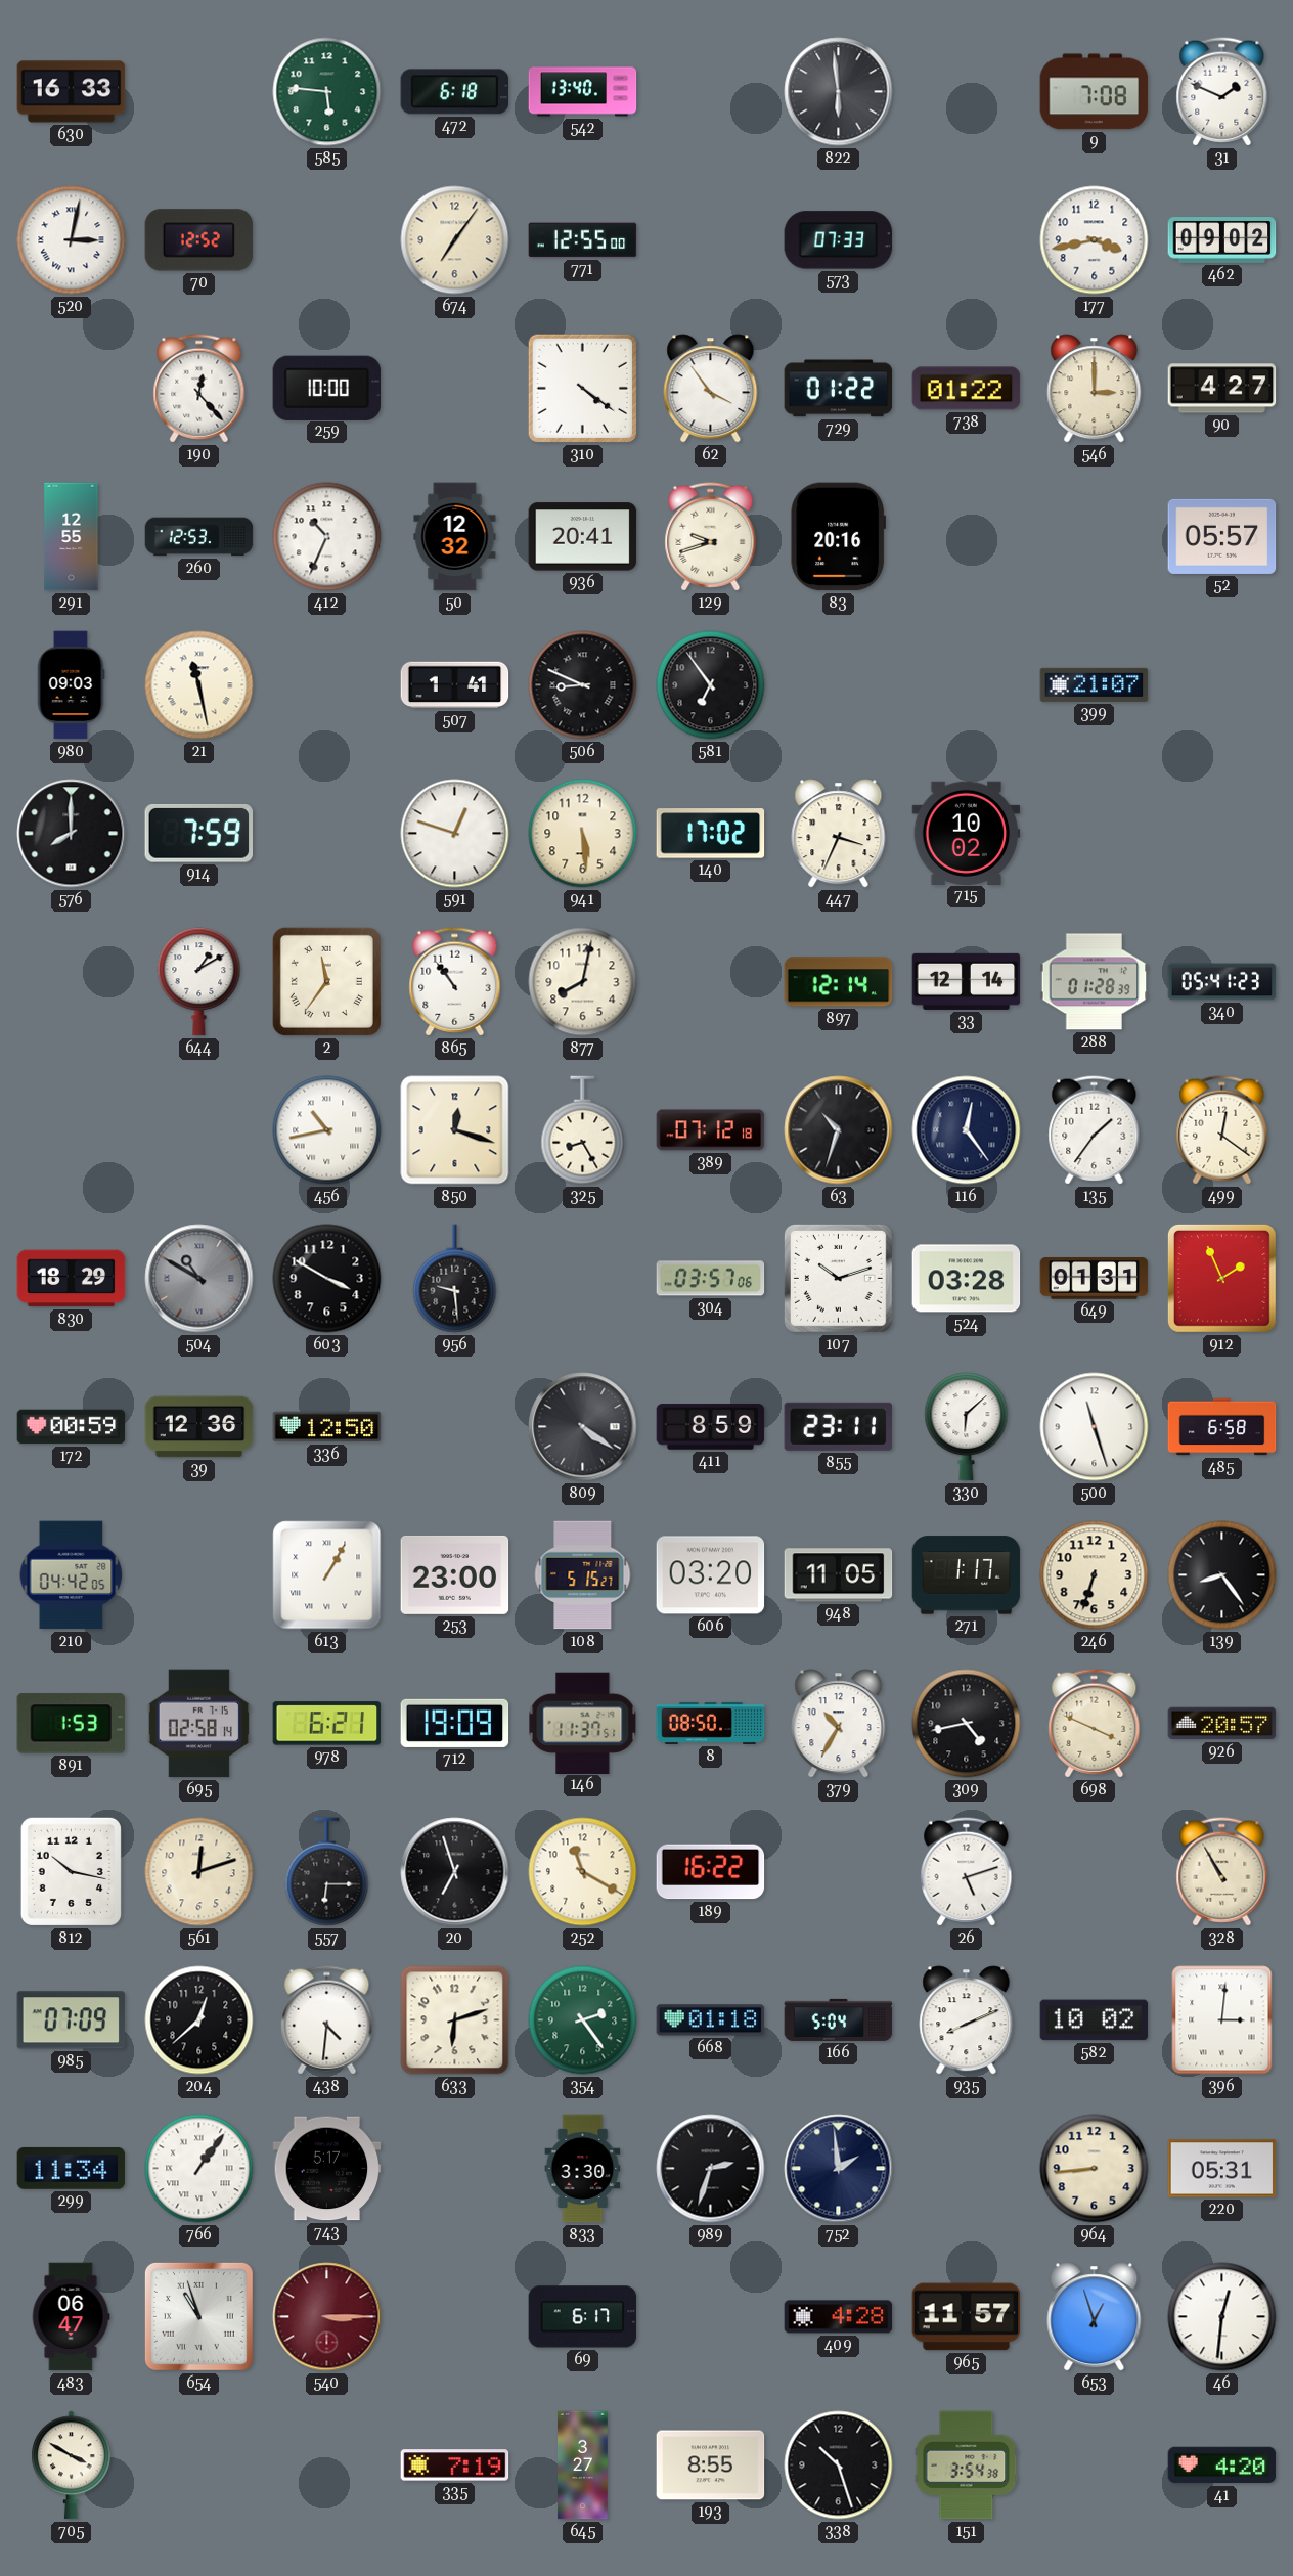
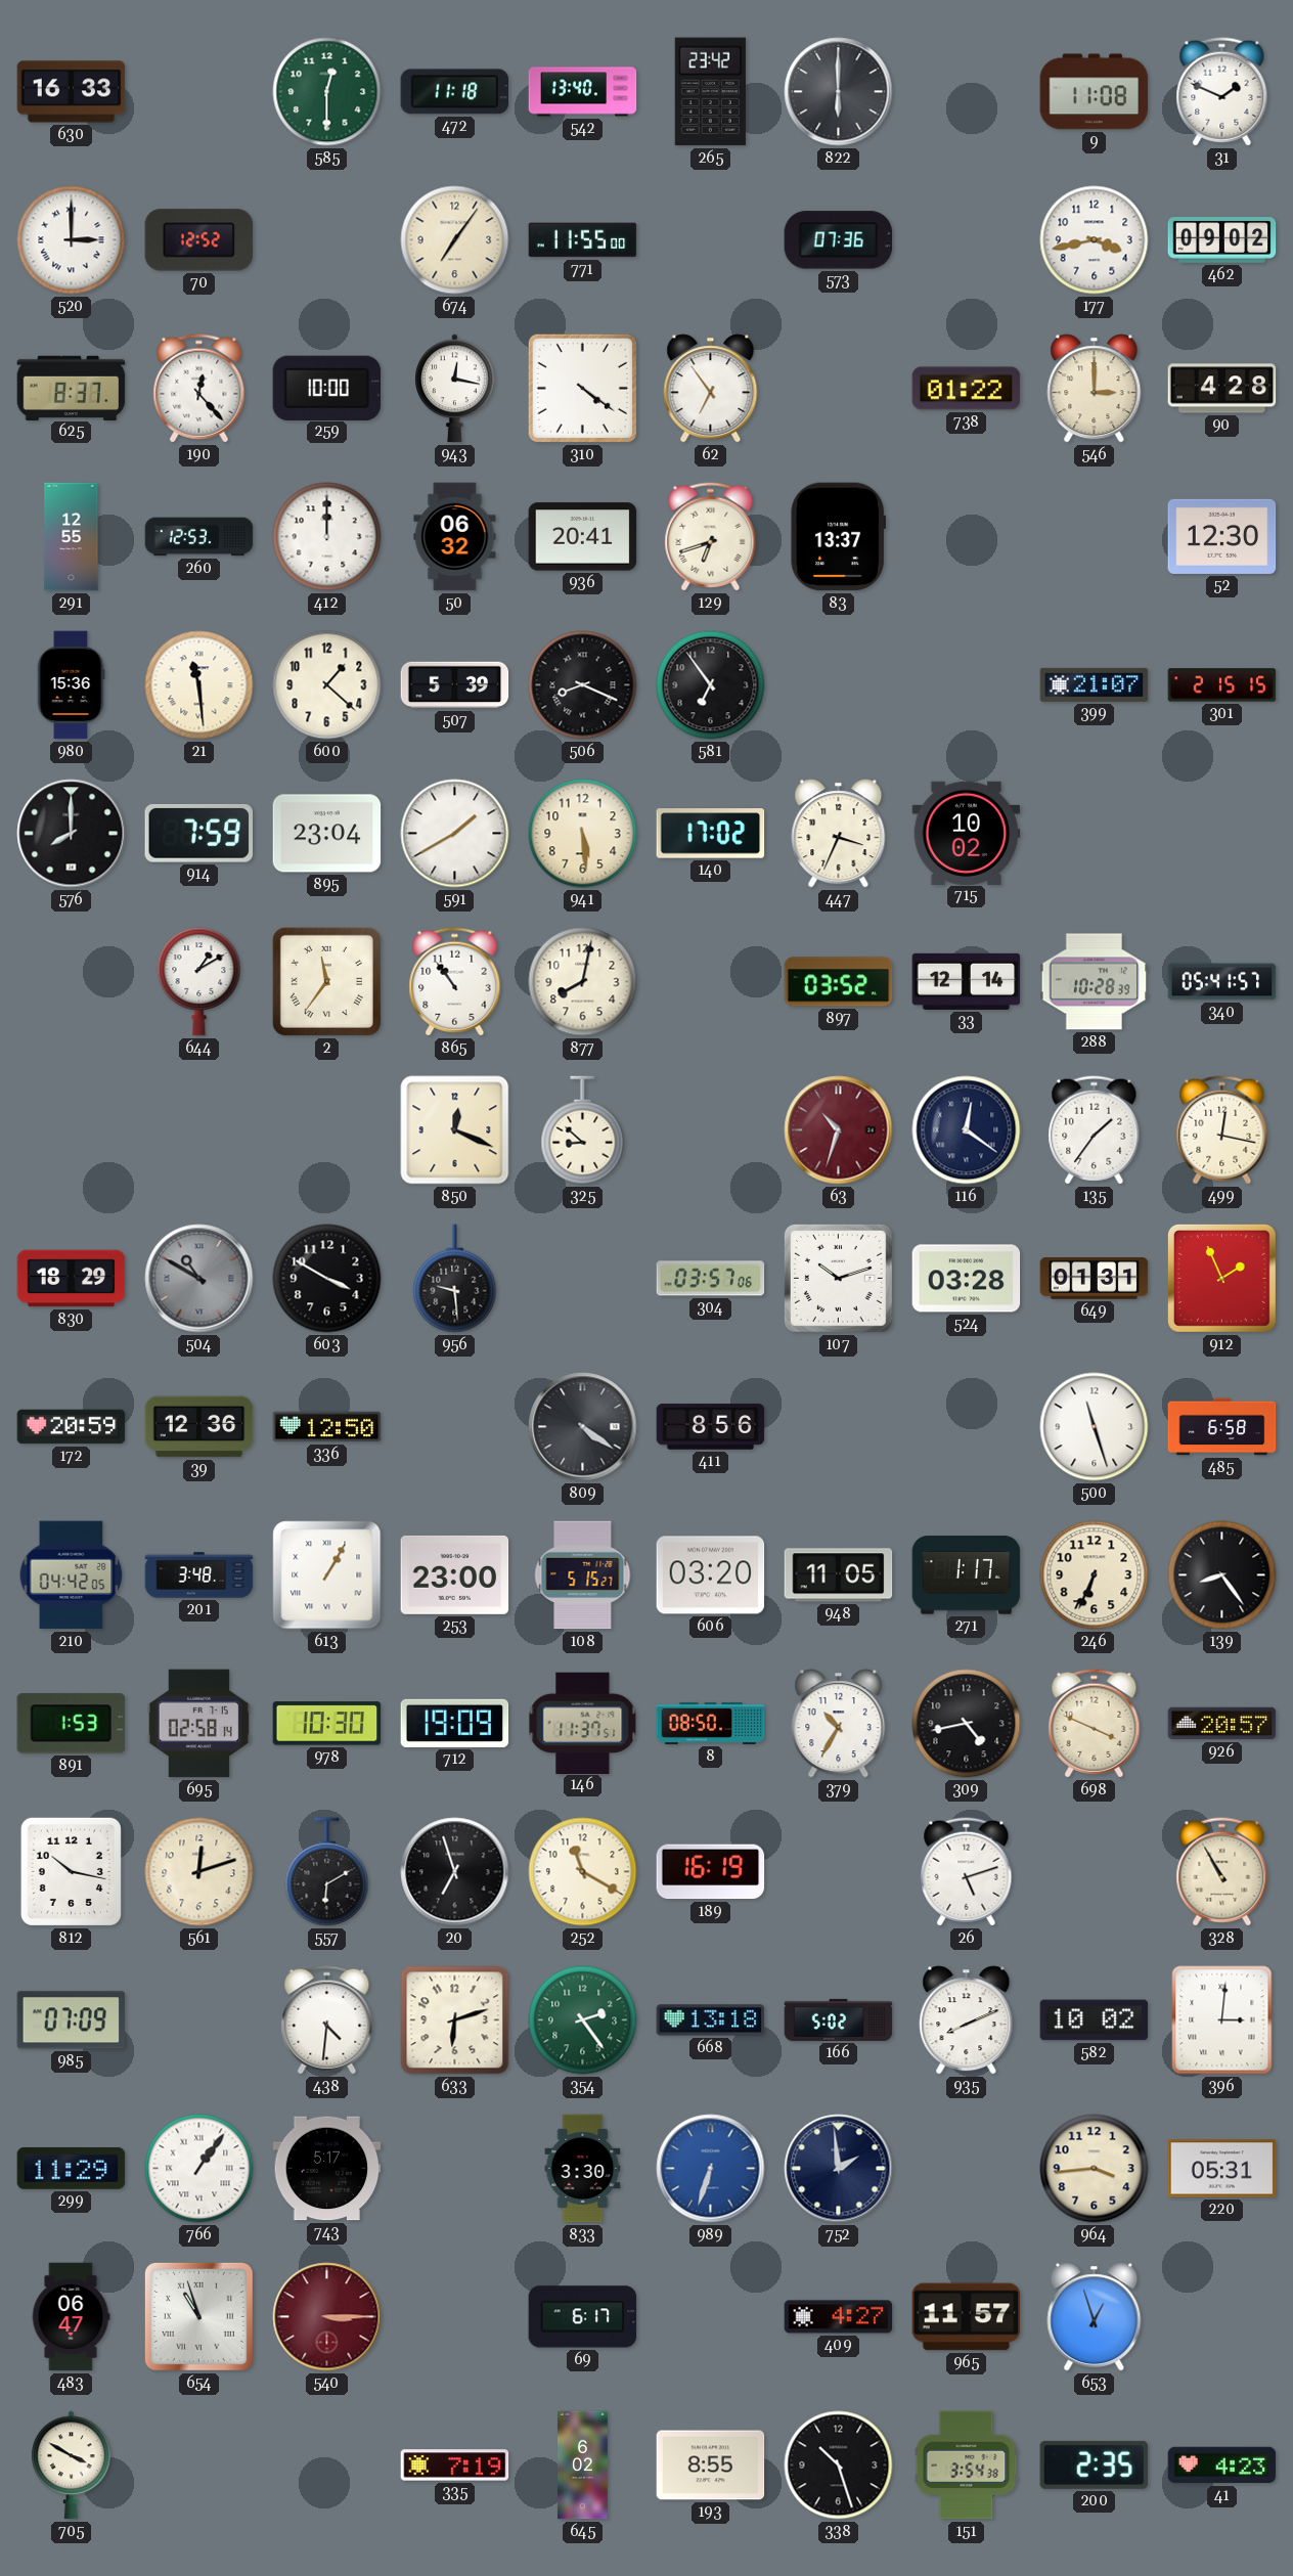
585: 5:46 -> 12:30
472: 6:18 -> 11:18
265: none -> 23:42
822: 5:59 -> 6:00
9: 7:08 -> 11:08
520: 3:02 -> 3:00
771: 12:55 -> 11:55
573: 07:33 -> 07:36
625: none -> 8:37
943: none -> 12:17
62: 3:54 -> 6:54
729: 01:22 -> none
90: 4:27 -> 4:28
412: 10:34 -> 12:00
50: 12:32 -> 06:32
129: 9:42 -> 6:42
83: 20:16 -> 13:37
52: 05:57 -> 12:30
980: 09:03 -> 15:36
21: 11:28 -> 11:29
600: none -> 1:22
507: 1:41 -> 5:39
506: 8:49 -> 8:19
301: none -> 2:15
895: none -> 23:04
591: 12:48 -> 1:40
897: 12:14 -> 03:52
288: 01:28 -> 10:28
340: 05:41:23 -> 05:41:57
456: 10:43 -> none
850: 12:18 -> 12:19
325: 8:25 -> 8:52
389: 07:12 -> none
63 dial: black -> burgundy
116: 12:24 -> 12:21
499: 12:21 -> 12:17
172: 00:59 -> 20:59
411: 8:59 -> 8:56
855: 23:11 -> none
330: 6:08 -> none
201: none -> 3:48
246: 6:33 -> 6:34
978: 6:21 -> 10:30
557: 6:15 -> 6:10
189: 16:22 -> 16:19
204: 12:38 -> none
668: 01:18 -> 13:18
166: 5:04 -> 5:02
299: 11:34 -> 11:29
989: 2:33 -> 6:33
989 dial: black -> blue
964: 8:44 -> 3:44
409: 4:28 -> 4:27
46: 12:31 -> none
645: 3:27 -> 6:02
200: none -> 2:35
41: 4:20 -> 4:23
